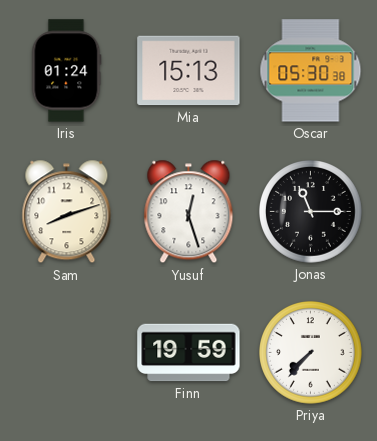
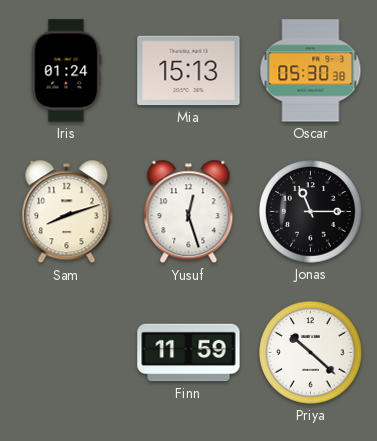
Finn: 19:59 -> 11:59
Priya: 7:37 -> 10:22
